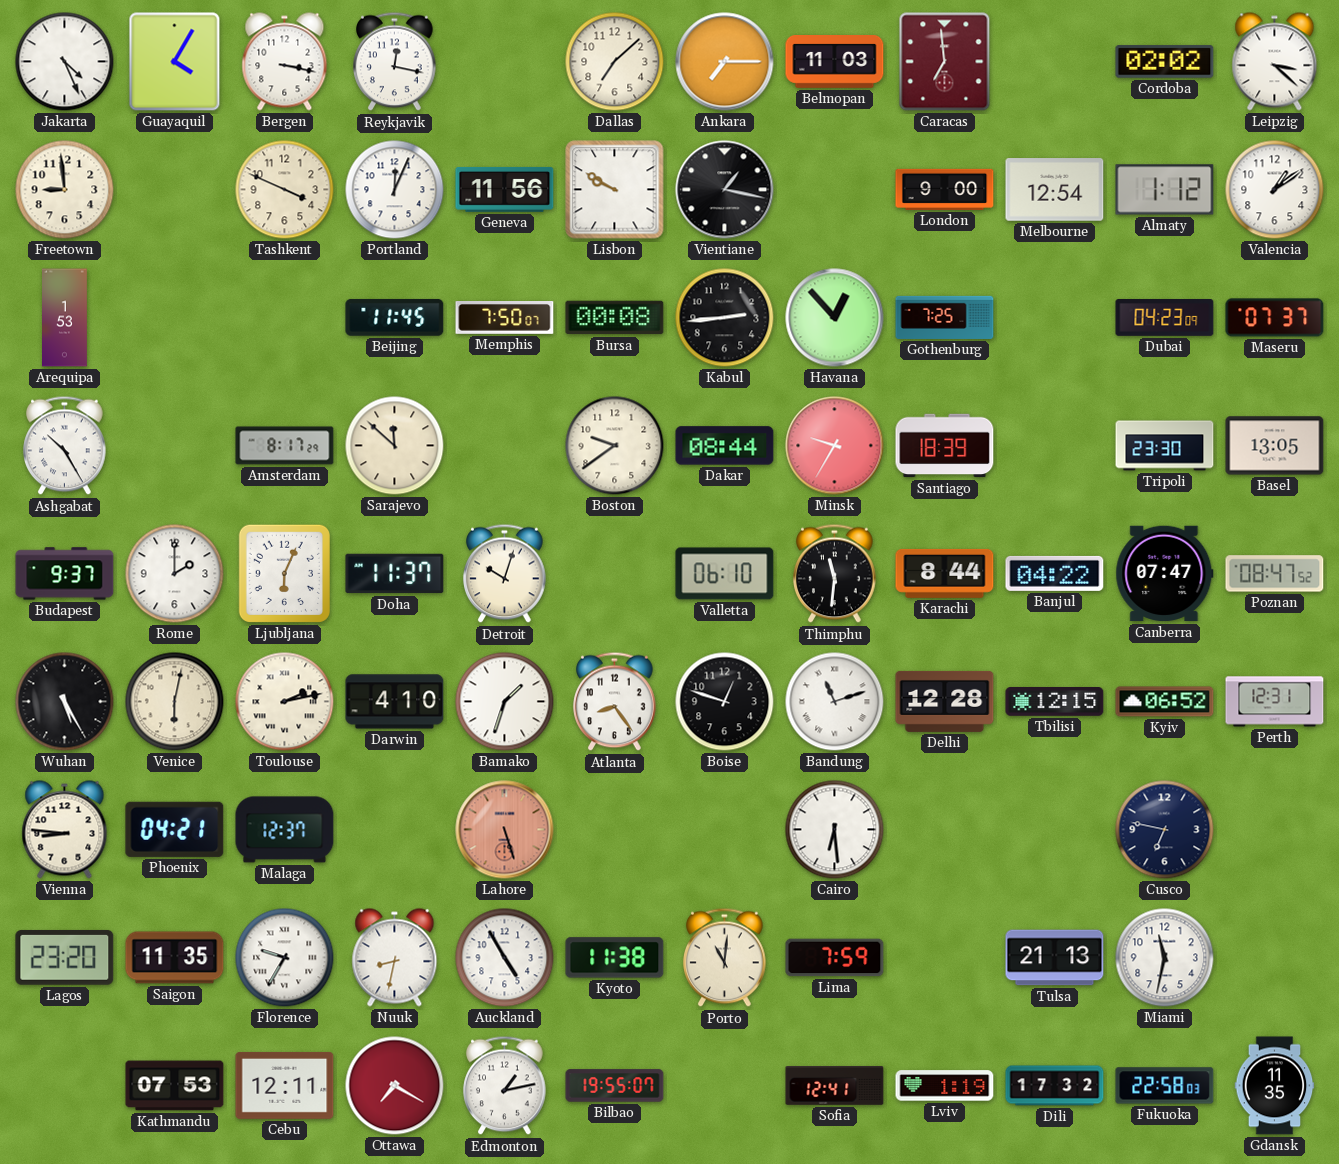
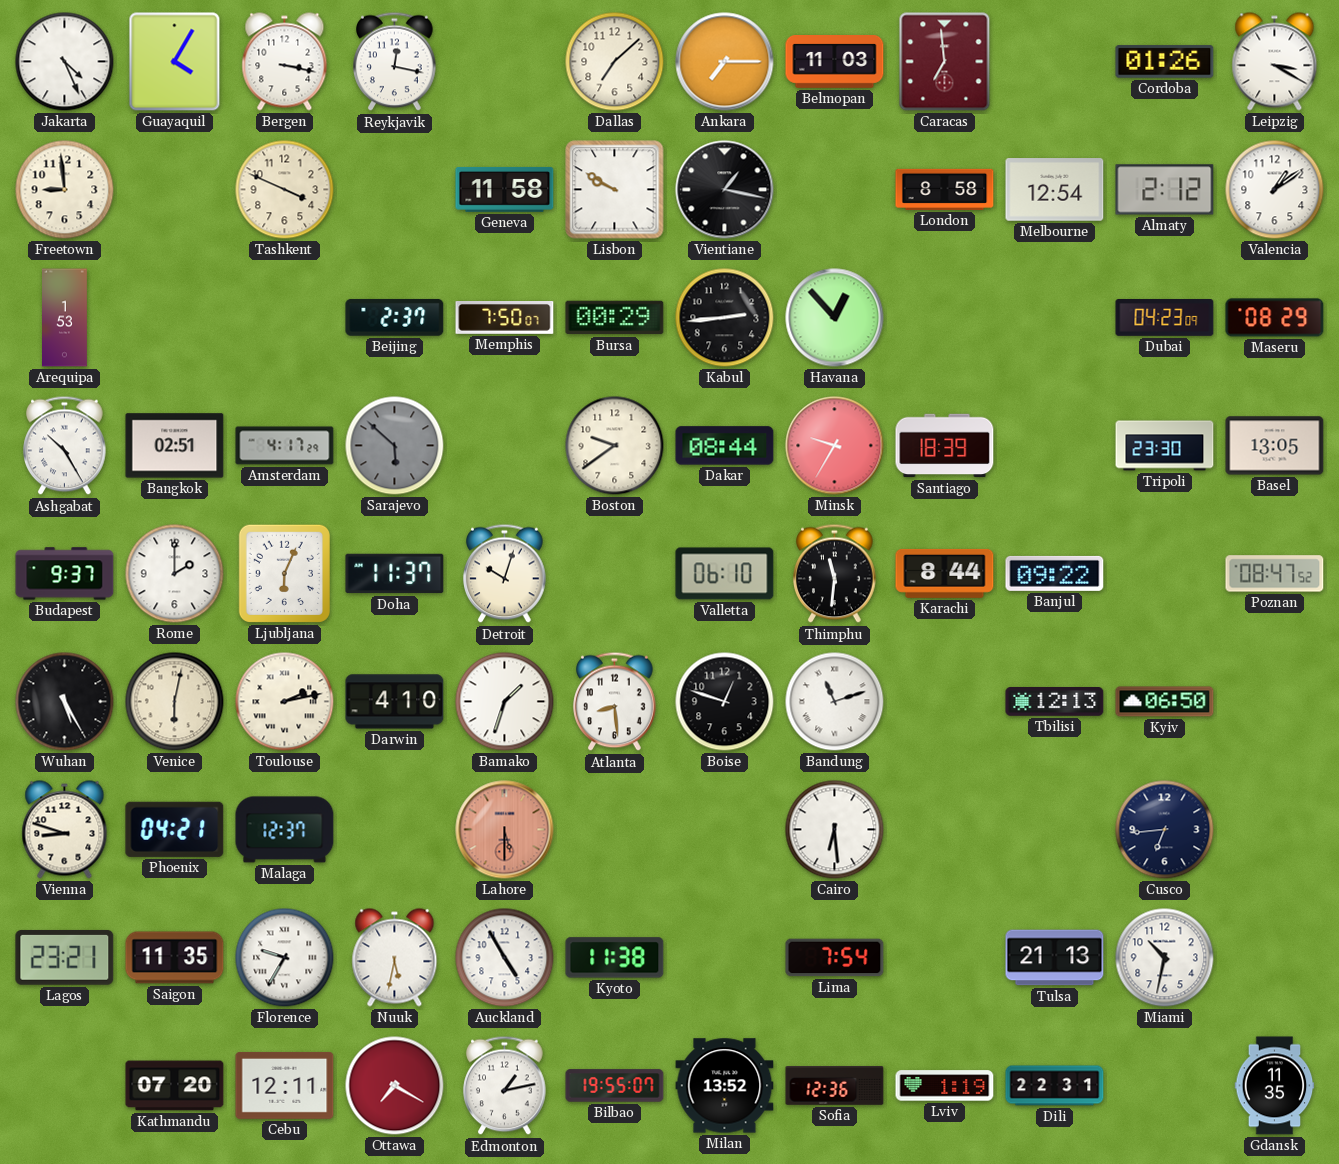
Cordoba: 02:02 -> 01:26
Leipzig: 3:22 -> 3:20
Portland: 12:04 -> none
Geneva: 11:56 -> 11:58
London: 9:00 -> 8:58
Almaty: 1:12 -> 2:12
Beijing: 11:45 -> 2:37
Bursa: 00:08 -> 00:29
Gothenburg: 7:25 -> none
Maseru: 07:37 -> 08:29
Bangkok: none -> 02:51
Amsterdam: 8:17 -> 4:17
Sarajevo: 11:52 -> 5:52
Sarajevo dial: cream -> grey
Banjul: 04:22 -> 09:22
Canberra: 07:47 -> none
Atlanta: 8:24 -> 8:29
Delhi: 12:28 -> none
Tbilisi: 12:15 -> 12:13
Kyiv: 06:52 -> 06:50
Perth: 12:31 -> none
Vienna: 8:46 -> 8:48
Lahore: 5:27 -> 5:30
Cusco: 6:47 -> 6:44
Lagos: 23:20 -> 23:21
Nuuk: 8:32 -> 5:32
Porto: 11:01 -> none
Lima: 7:59 -> 7:54
Miami: 11:32 -> 10:32
Kathmandu: 07:53 -> 07:20
Milan: none -> 13:52
Sofia: 12:41 -> 12:36
Dili: 17:32 -> 22:31
Fukuoka: 22:58 -> none
